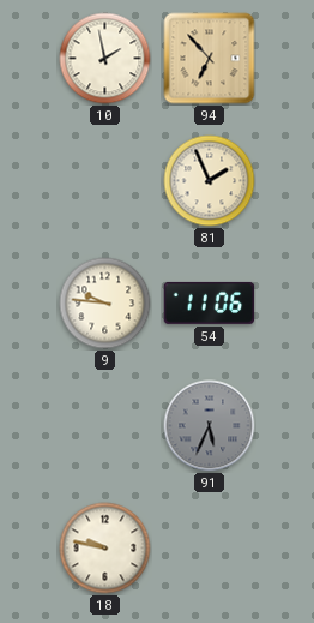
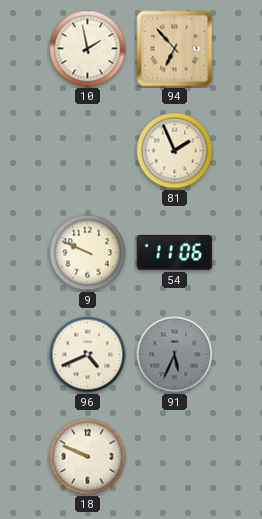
9: 9:46 -> 9:49
96: none -> 4:41
18: 9:47 -> 9:49
